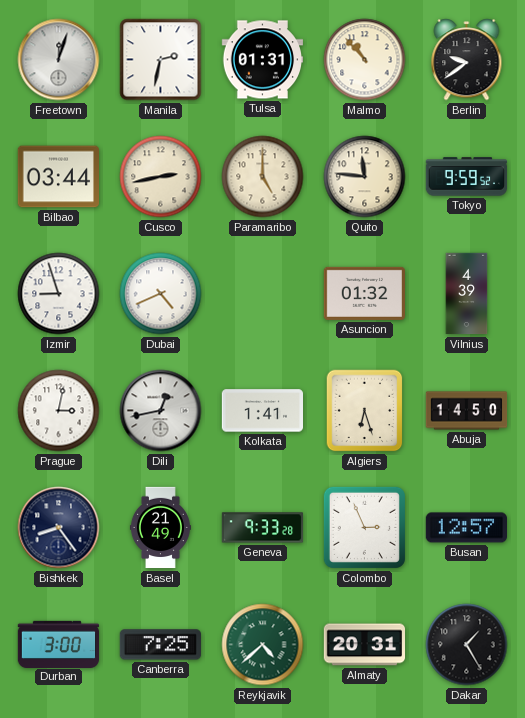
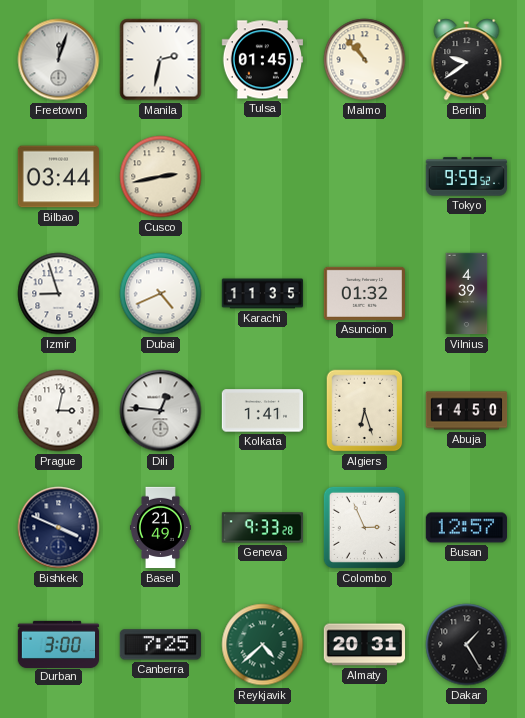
Tulsa: 01:31 -> 01:45
Paramaribo: 5:00 -> none
Quito: 11:46 -> none
Karachi: none -> 11:35
Dili: 12:43 -> 12:46
Bishkek: 8:24 -> 3:49
